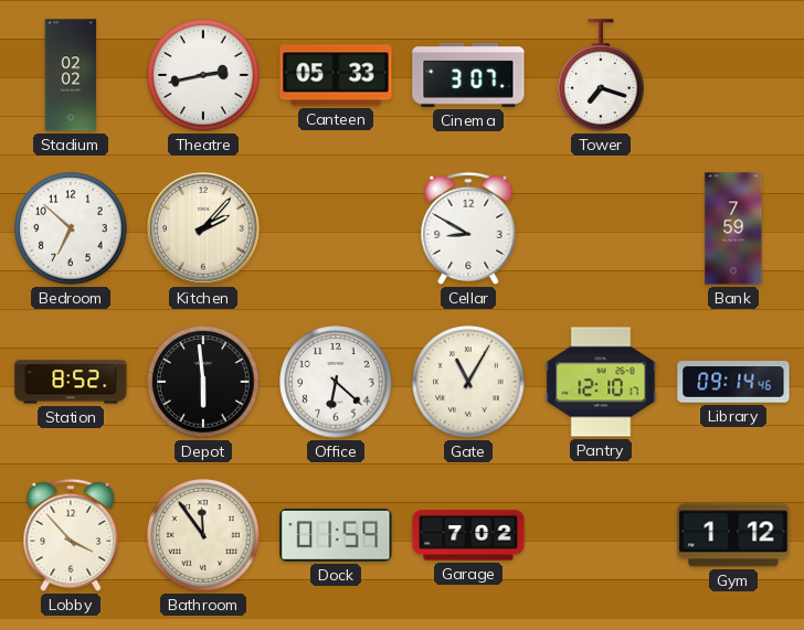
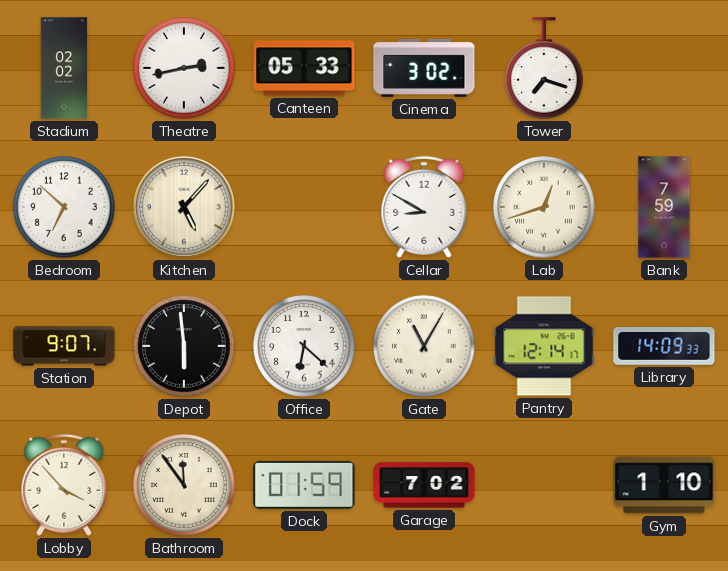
Cinema: 3:07 -> 3:02
Kitchen: 2:07 -> 5:07
Lab: none -> 12:42
Station: 8:52 -> 9:07
Pantry: 12:10 -> 12:14
Library: 09:14 -> 14:09
Gym: 1:12 -> 1:10
